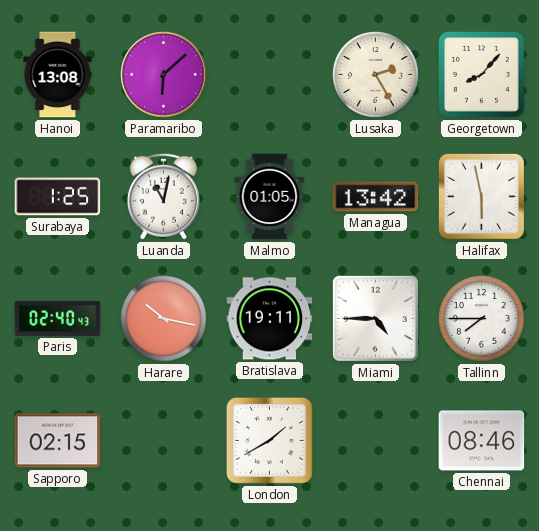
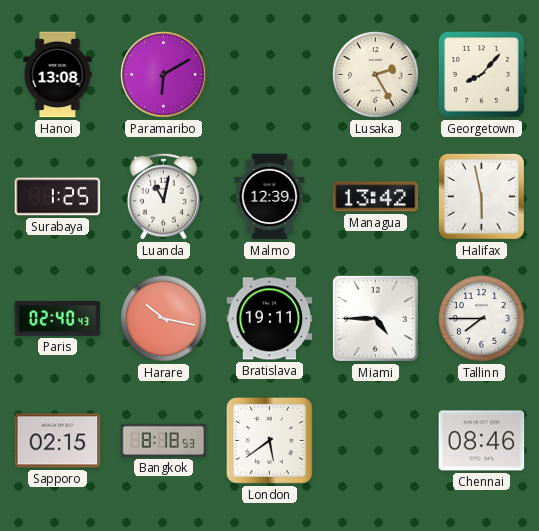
Paramaribo: 6:08 -> 6:10
Malmo: 01:05 -> 12:39
Bangkok: none -> 8:18
London: 1:40 -> 5:39
